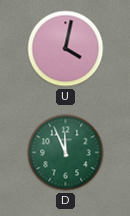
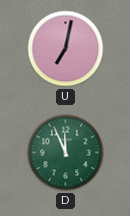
U: 4:02 -> 7:02
